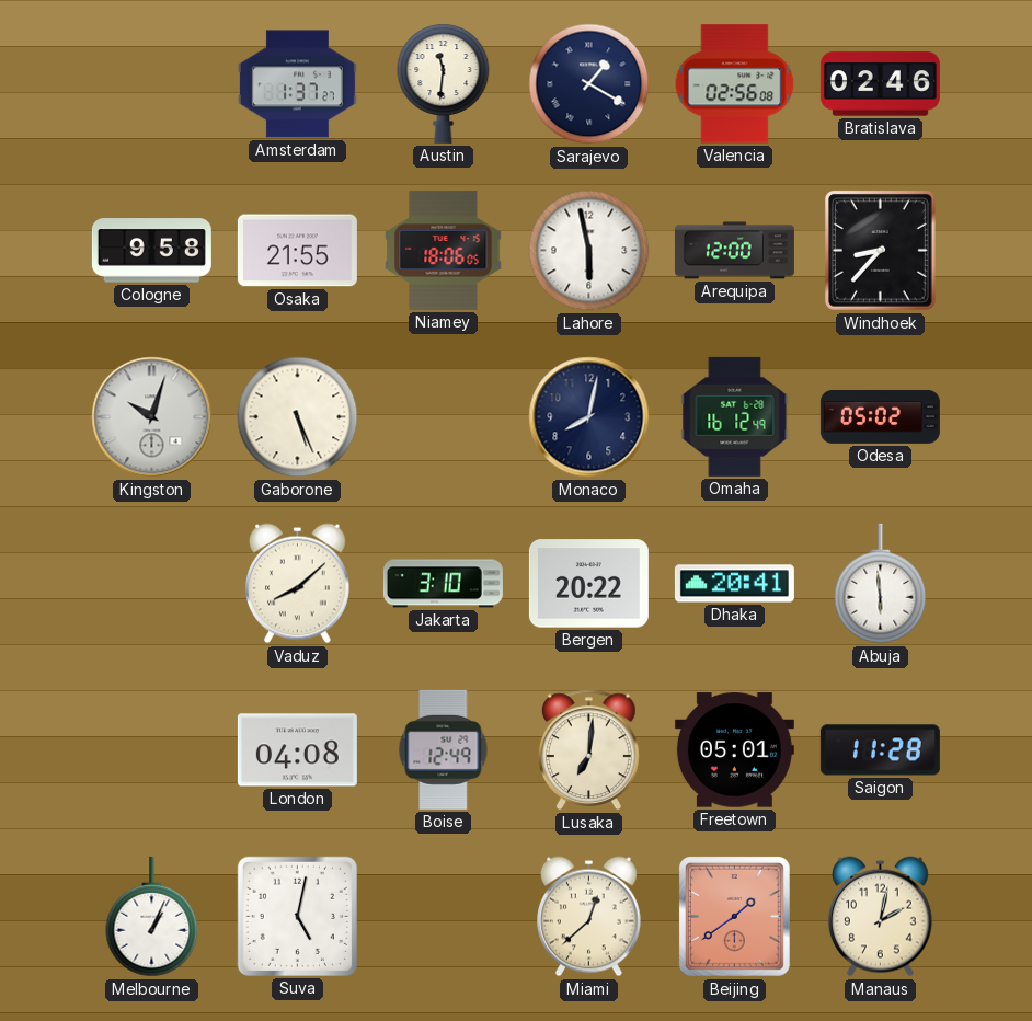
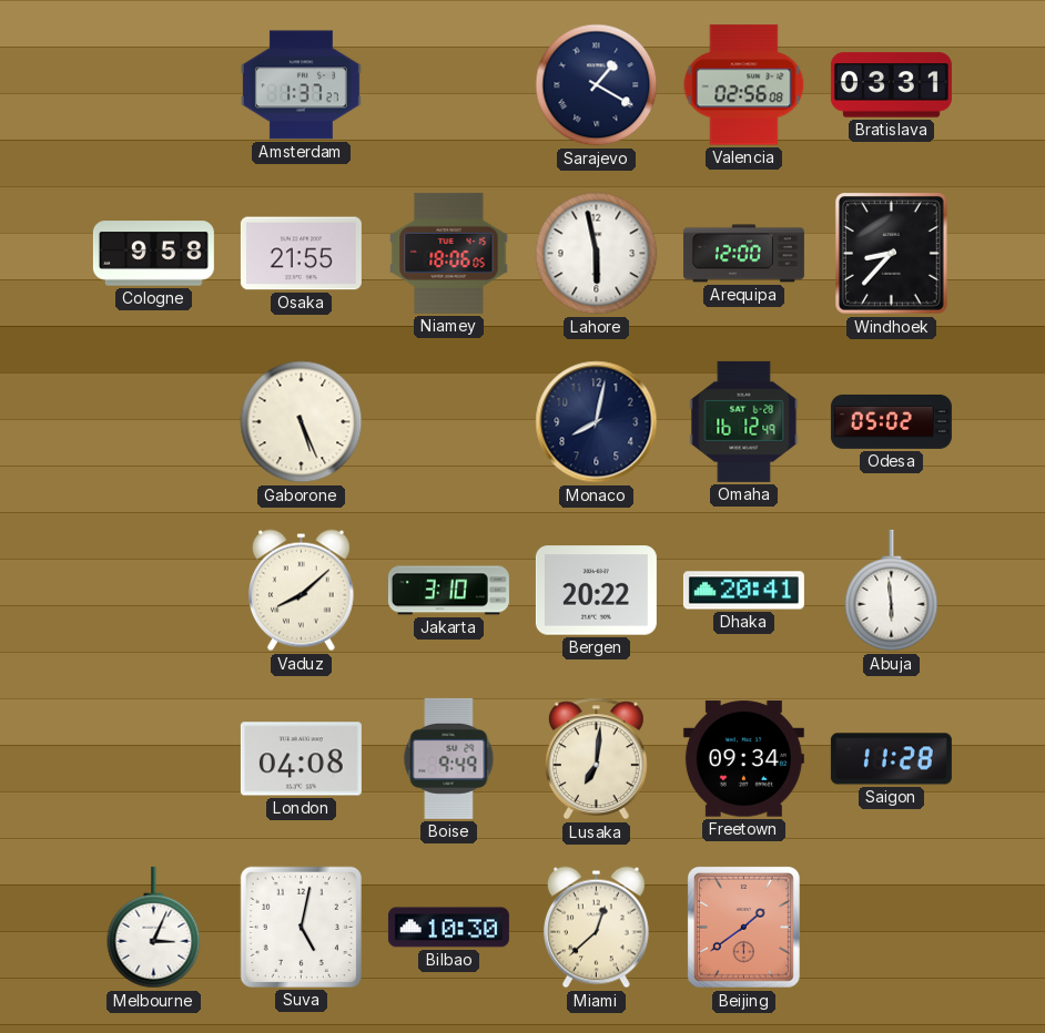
Austin: 11:31 -> none
Bratislava: 02:46 -> 03:31
Kingston: 10:03 -> none
Boise: 12:49 -> 9:49
Freetown: 05:01 -> 09:34
Melbourne: 1:04 -> 3:04
Bilbao: none -> 10:30
Manaus: 2:02 -> none
